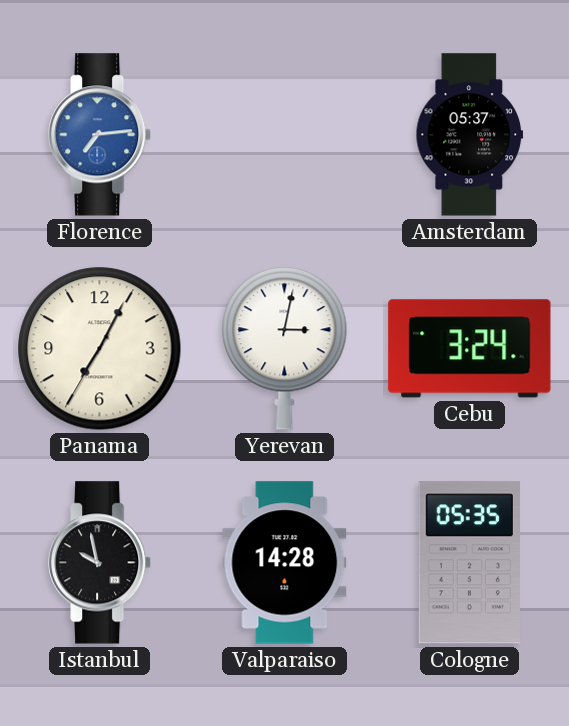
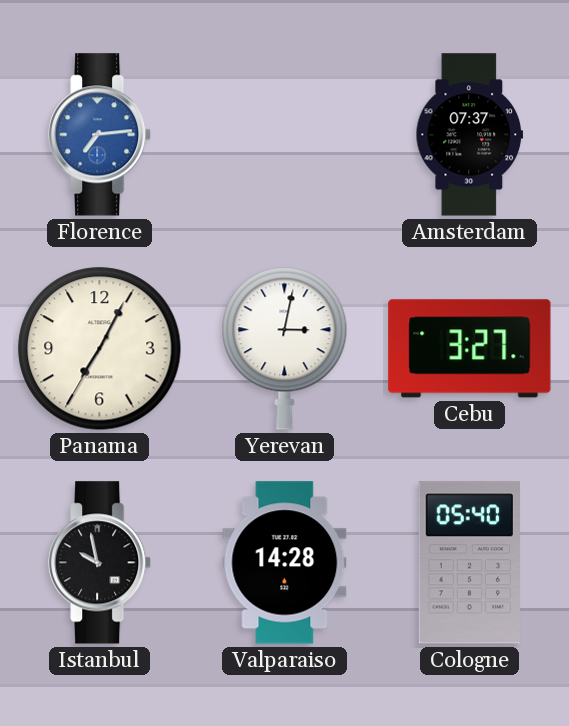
Amsterdam: 05:37 -> 07:37
Cebu: 3:24 -> 3:27
Cologne: 05:35 -> 05:40
